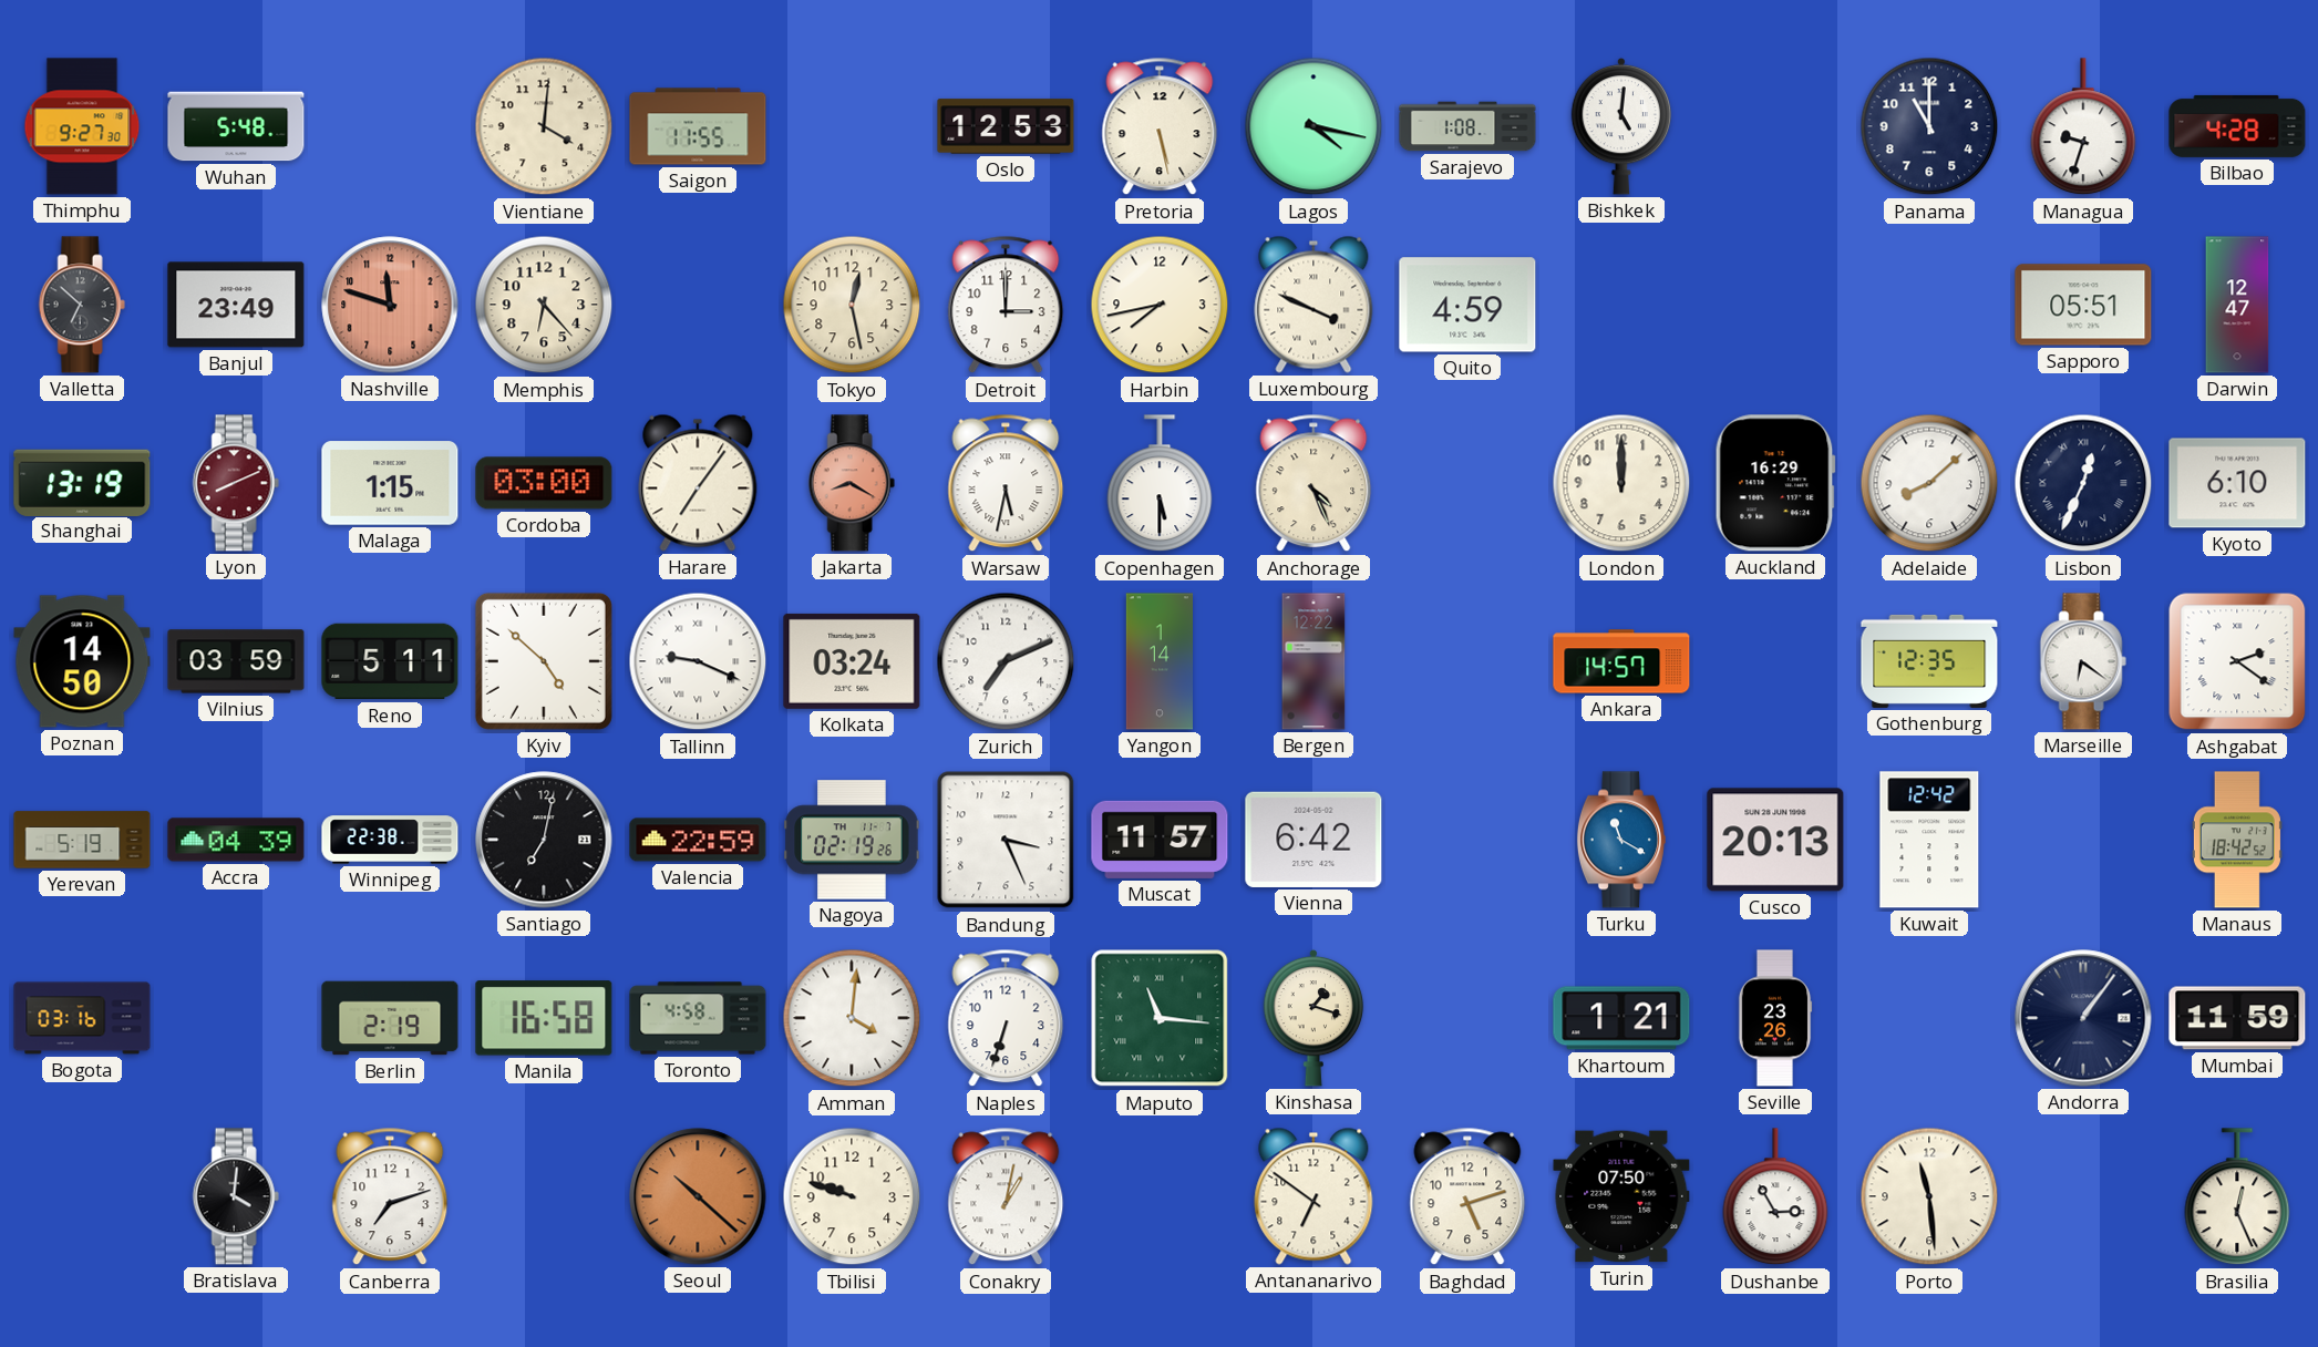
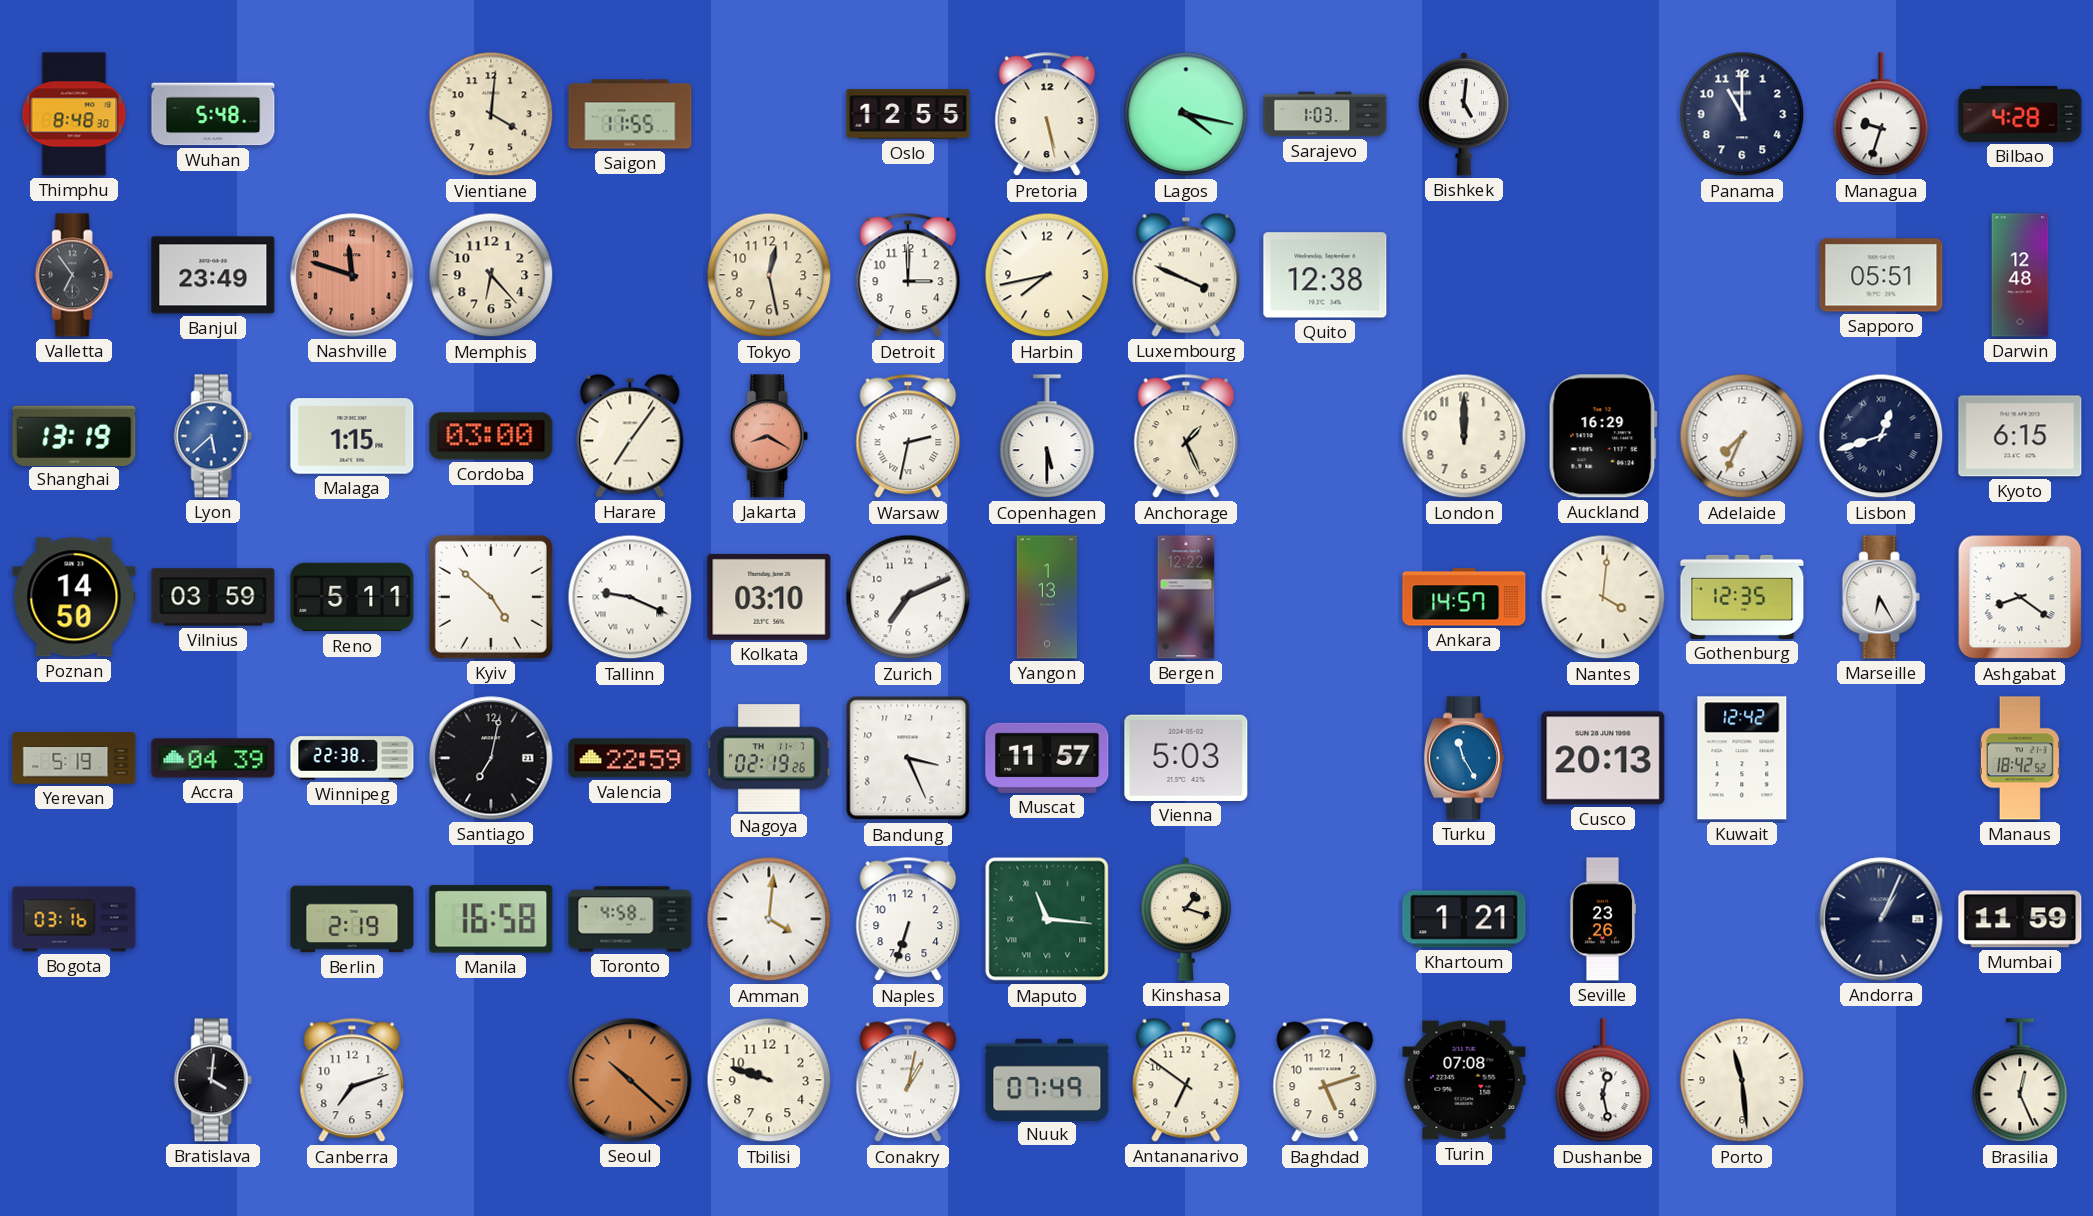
Thimphu: 9:27 -> 8:48
Oslo: 12:53 -> 12:55
Sarajevo: 1:08 -> 1:03
Valletta: 6:52 -> 6:54
Quito: 4:59 -> 12:38
Darwin: 12:47 -> 12:48
Lyon: 8:11 -> 5:38
Lyon dial: burgundy -> blue
Warsaw: 5:32 -> 2:32
Anchorage: 4:26 -> 1:26
Adelaide: 8:08 -> 7:34
Lisbon: 12:34 -> 12:42
Kyoto: 6:10 -> 6:15
Kolkata: 03:24 -> 03:10
Yangon: 1:14 -> 1:13
Nantes: none -> 4:01
Marseille: 6:21 -> 6:25
Ashgabat: 2:21 -> 8:21
Vienna: 6:42 -> 5:03
Turku: 11:20 -> 11:25
Andorra: 1:06 -> 1:04
Nuuk: none -> 07:49
Turin: 07:50 -> 07:08
Dushanbe: 2:55 -> 12:28
